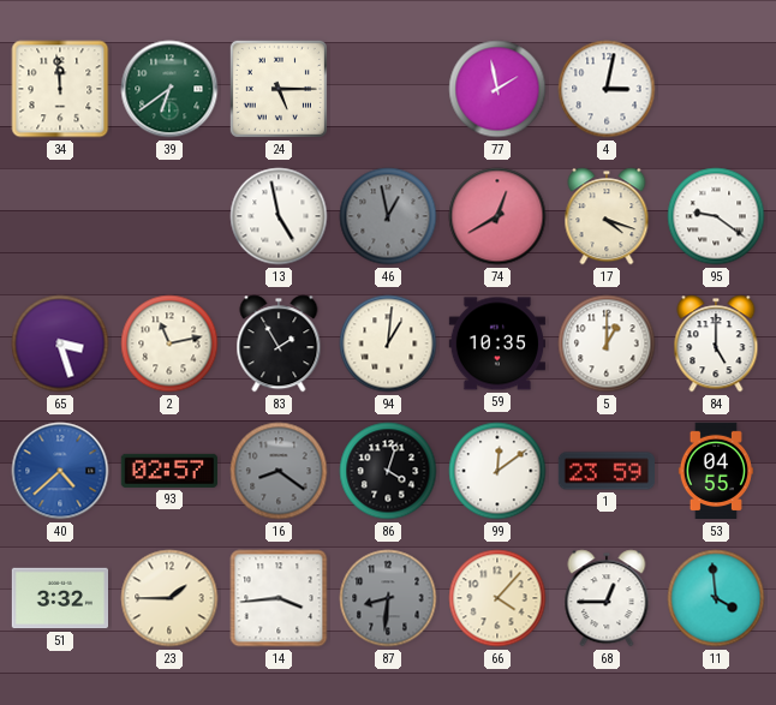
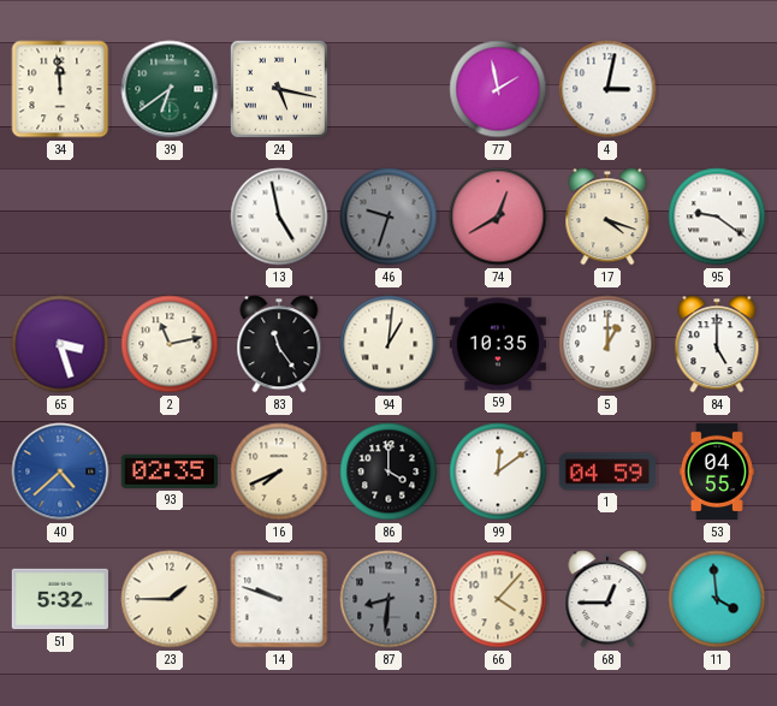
24: 5:15 -> 5:17
46: 12:58 -> 9:33
83: 1:55 -> 11:24
93: 02:57 -> 02:35
16: 8:21 -> 7:41
16 dial: grey -> cream
86: 4:03 -> 4:00
1: 23:59 -> 04:59
51: 3:32 -> 5:32
14: 3:44 -> 9:48
